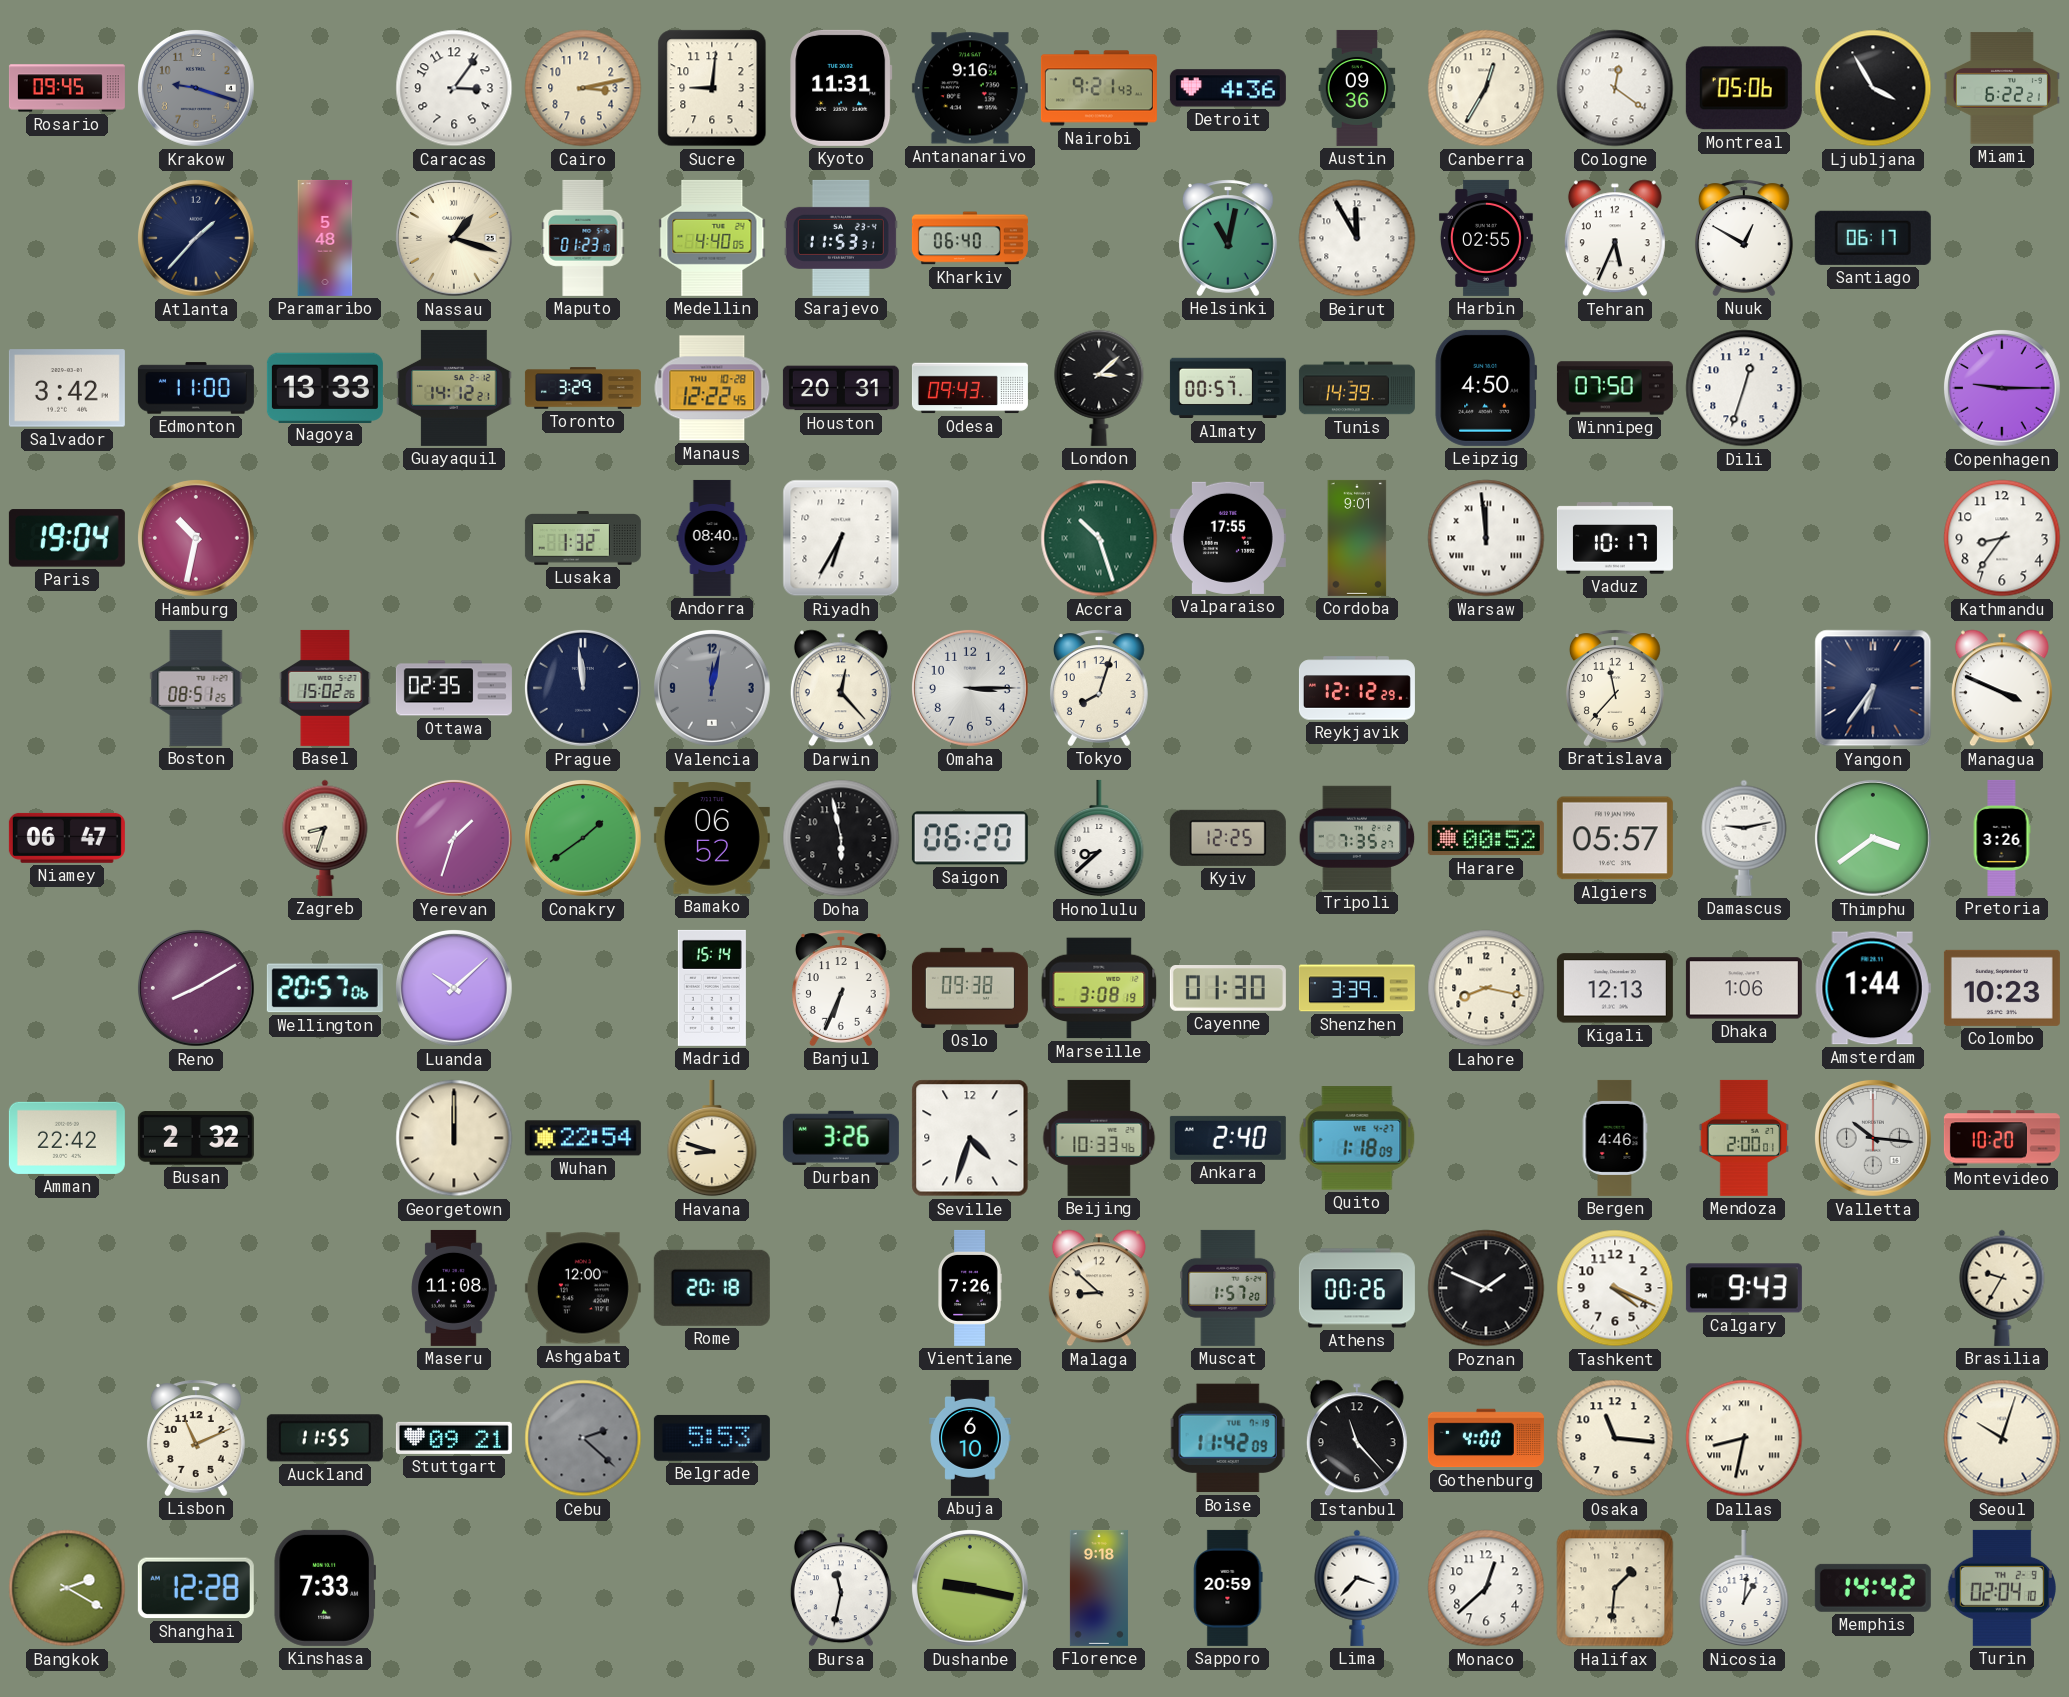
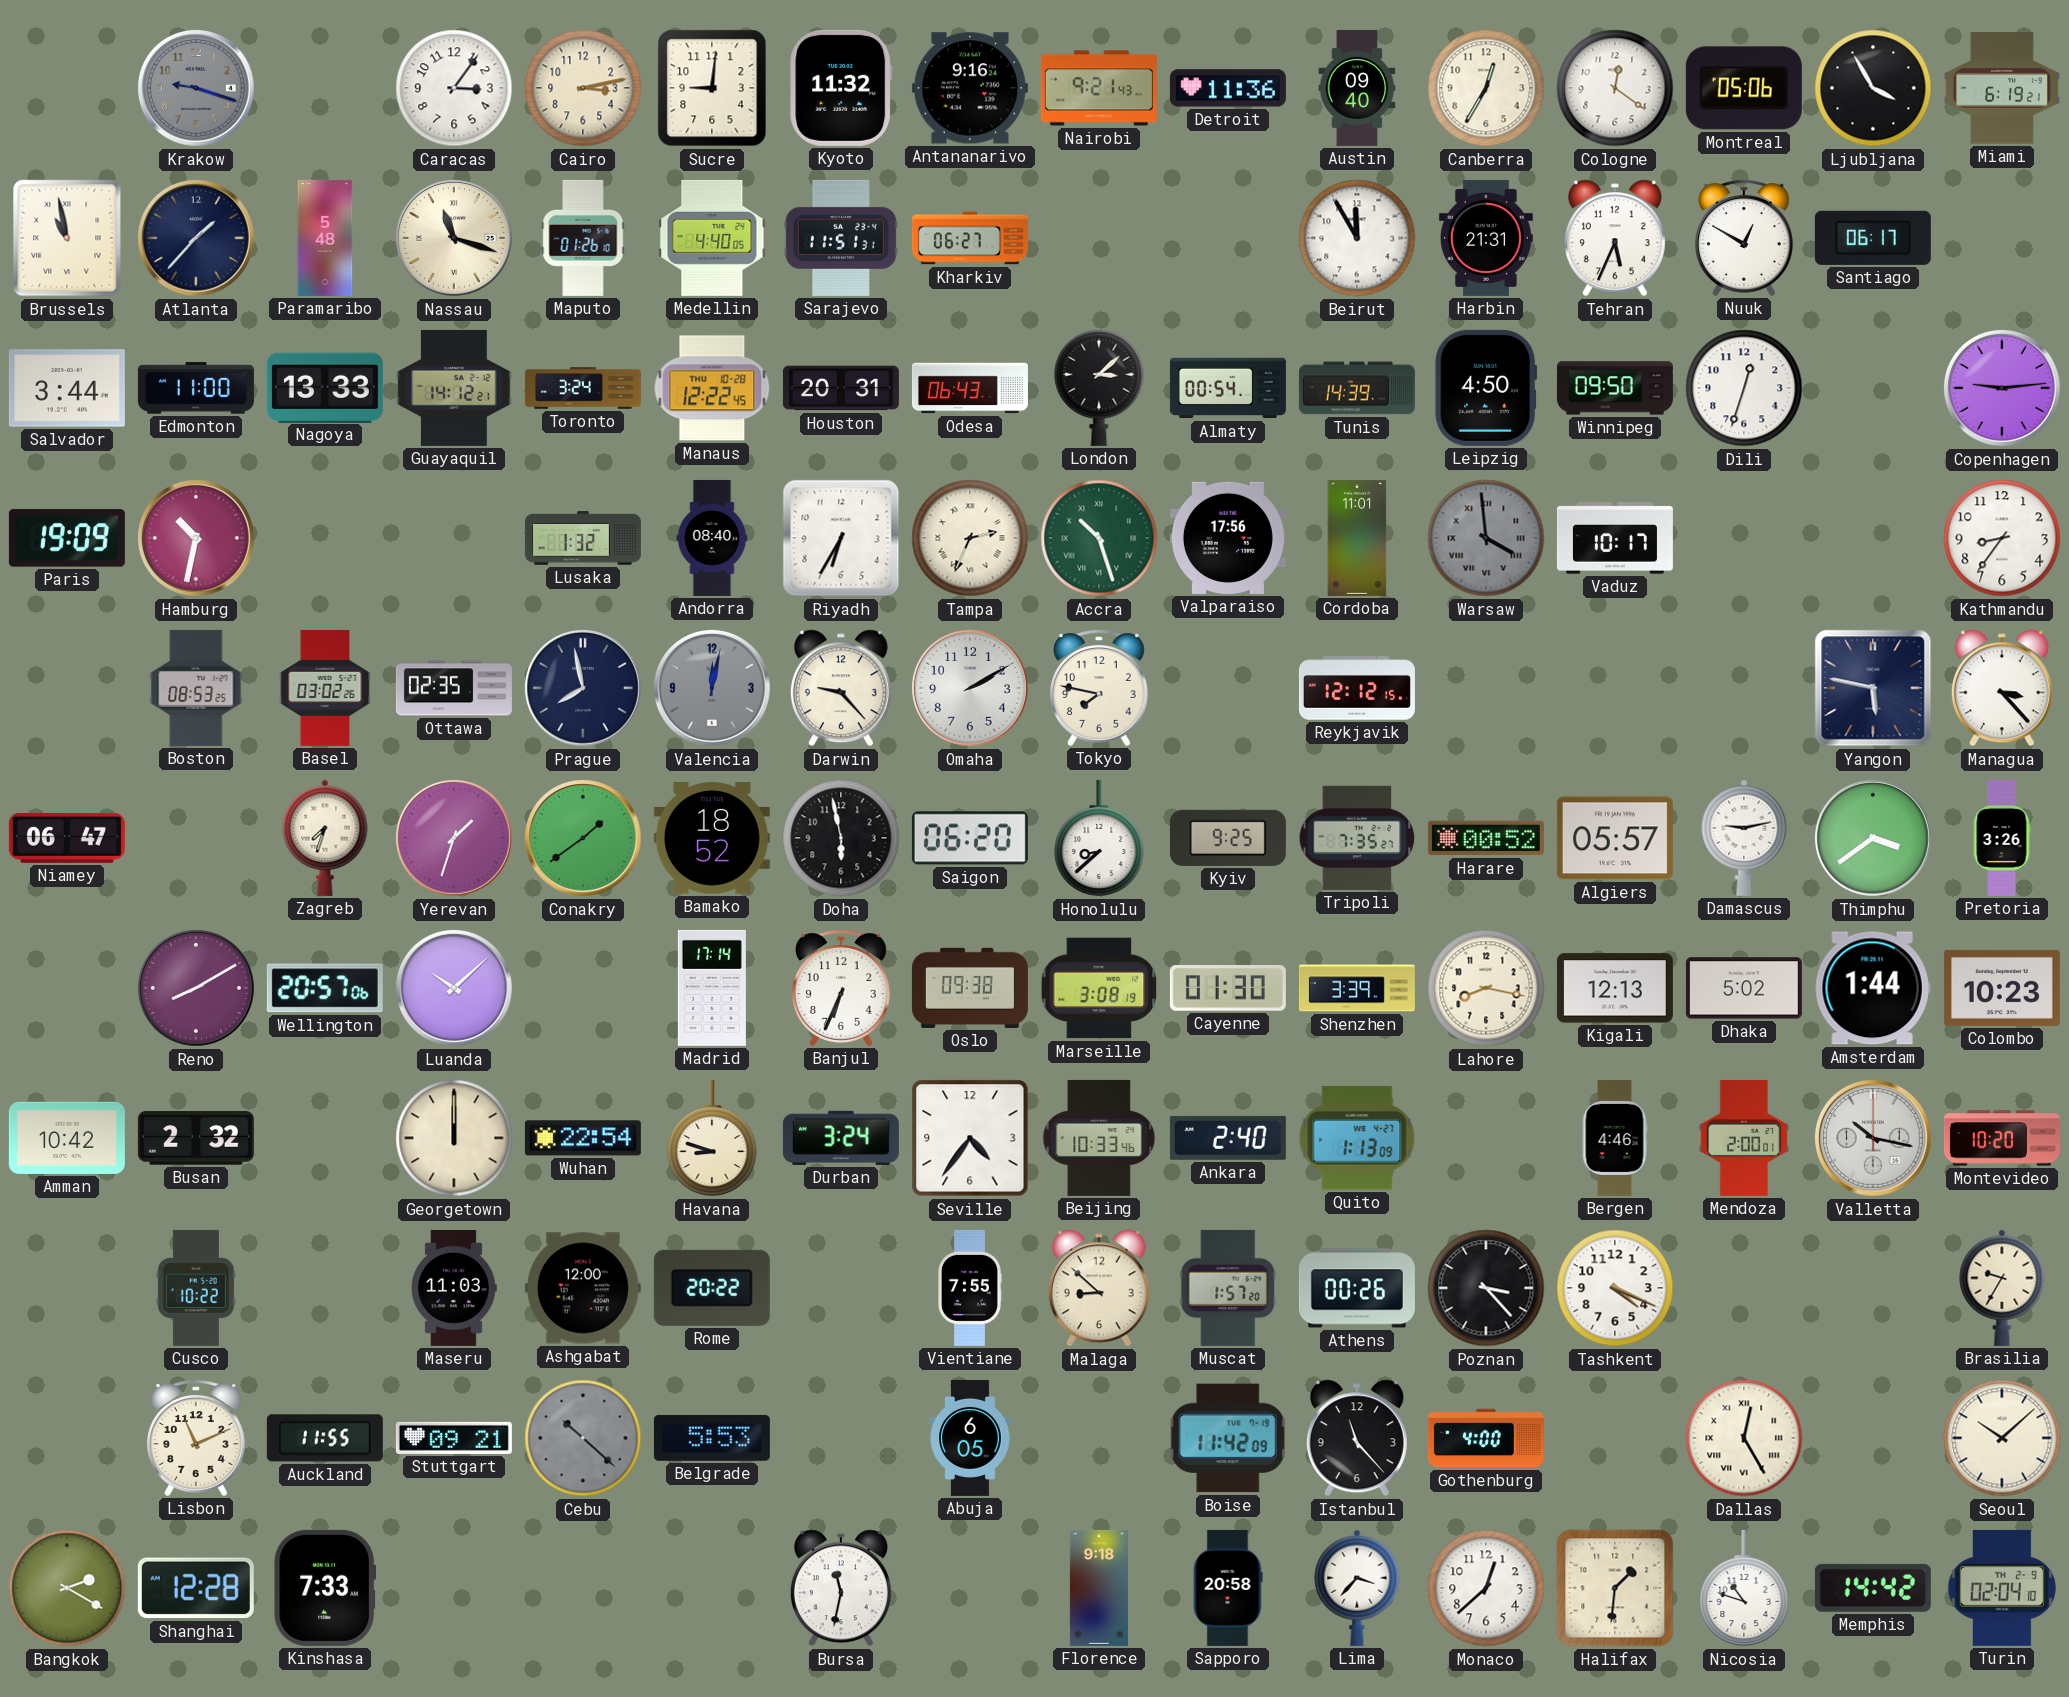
Rosario: 09:45 -> none
Kyoto: 11:31 -> 11:32
Detroit: 4:36 -> 11:36
Austin: 09:36 -> 09:40
Miami: 6:22 -> 6:19
Brussels: none -> 10:58
Nassau: 1:18 -> 11:18
Maputo: 01:23 -> 01:26
Sarajevo: 11:53 -> 11:51
Kharkiv: 06:40 -> 06:27
Helsinki: 11:02 -> none
Harbin: 02:55 -> 21:31
Salvador: 3:42 -> 3:44
Toronto: 3:29 -> 3:24
Odesa: 09:43 -> 06:43
Almaty: 00:57 -> 00:54
Winnipeg: 07:50 -> 09:50
Copenhagen: 9:15 -> 9:14
Paris: 19:04 -> 19:09
Tampa: none -> 2:34
Valparaiso: 17:55 -> 17:56
Cordoba: 9:01 -> 11:01
Warsaw: 11:59 -> 3:59
Warsaw dial: white -> grey
Boston: 08:51 -> 08:53
Basel: 15:02 -> 03:02
Prague: 11:59 -> 7:58
Darwin: 12:23 -> 9:23
Omaha: 3:15 -> 2:10
Tokyo: 8:03 -> 7:47
Reykjavik: 12:12:29 -> 12:12:15
Bratislava: 11:37 -> none
Yangon: 6:36 -> 5:47
Managua: 3:49 -> 3:23
Zagreb: 8:33 -> 7:33
Bamako: 06:52 -> 18:52
Kyiv: 12:25 -> 9:25
Madrid: 15:14 -> 17:14
Dhaka: 1:06 -> 5:02
Amman: 22:42 -> 10:42
Durban: 3:26 -> 3:24
Seville: 4:33 -> 4:36
Quito: 1:18 -> 1:13
Valletta: 10:16 -> 10:17
Cusco: none -> 10:22
Maseru: 11:08 -> 11:03
Rome: 20:18 -> 20:22
Vientiane: 7:26 -> 7:55
Poznan: 1:49 -> 3:23
Calgary: 9:43 -> none
Cebu: 2:22 -> 10:22
Abuja: 6:10 -> 6:05
Osaka: 11:16 -> none
Dallas: 8:32 -> 12:25
Seoul: 10:03 -> 10:08
Dushanbe: 9:17 -> none
Sapporo: 20:59 -> 20:58
Nicosia: 1:01 -> 10:48
